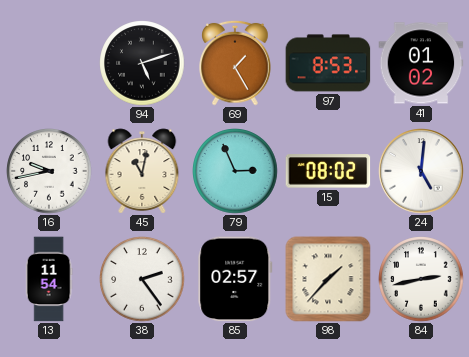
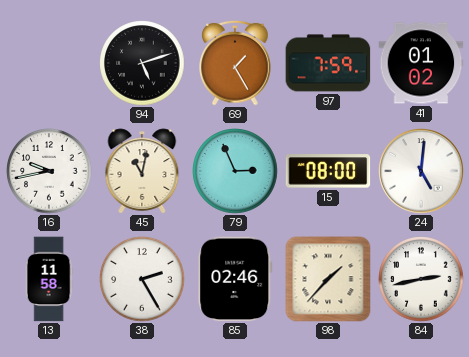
97: 8:53 -> 7:59
15: 08:02 -> 08:00
13: 11:54 -> 11:58
38: 2:24 -> 2:25
85: 02:57 -> 02:46
